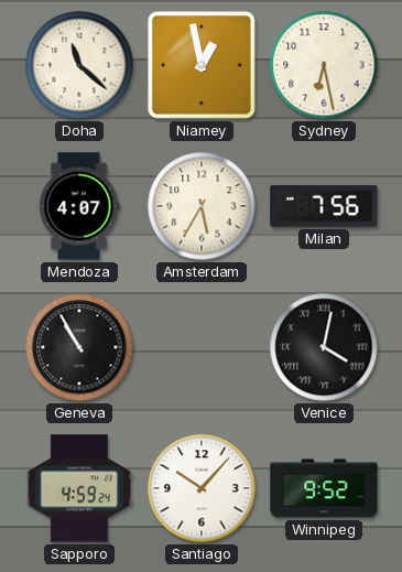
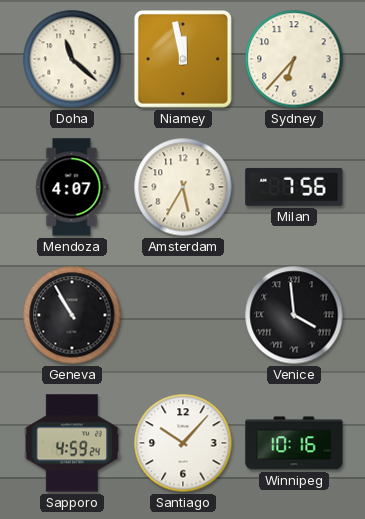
Niamey: 12:58 -> 11:58
Sydney: 6:28 -> 6:37
Venice: 4:02 -> 3:59
Winnipeg: 9:52 -> 10:16
